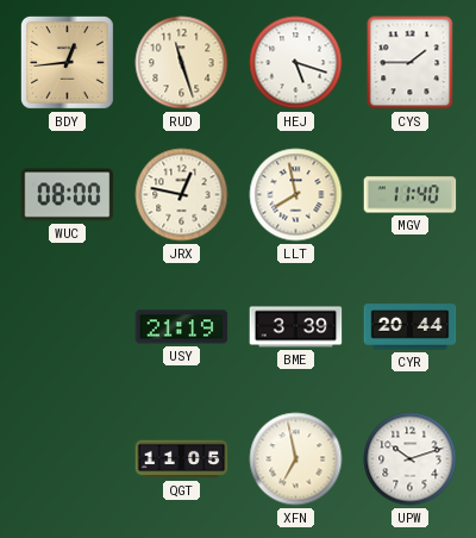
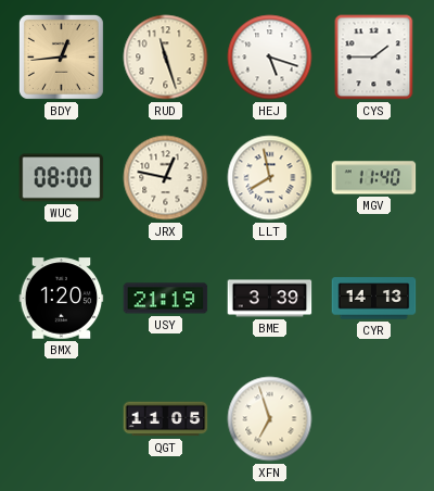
BMX: none -> 1:20
CYR: 20:44 -> 14:13
XFN: 6:58 -> 6:57
UPW: 10:12 -> none
